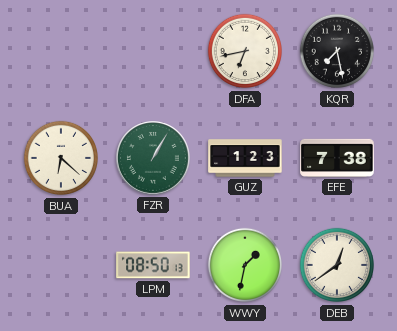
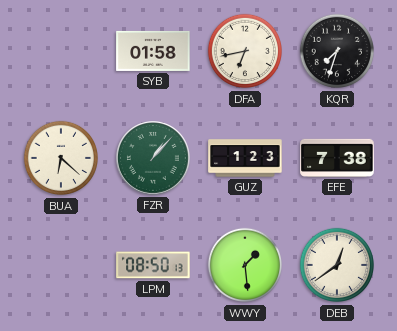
SYB: none -> 01:58
KQR: 7:28 -> 7:33
FZR: 1:05 -> 1:07
WWY: 1:32 -> 1:29
